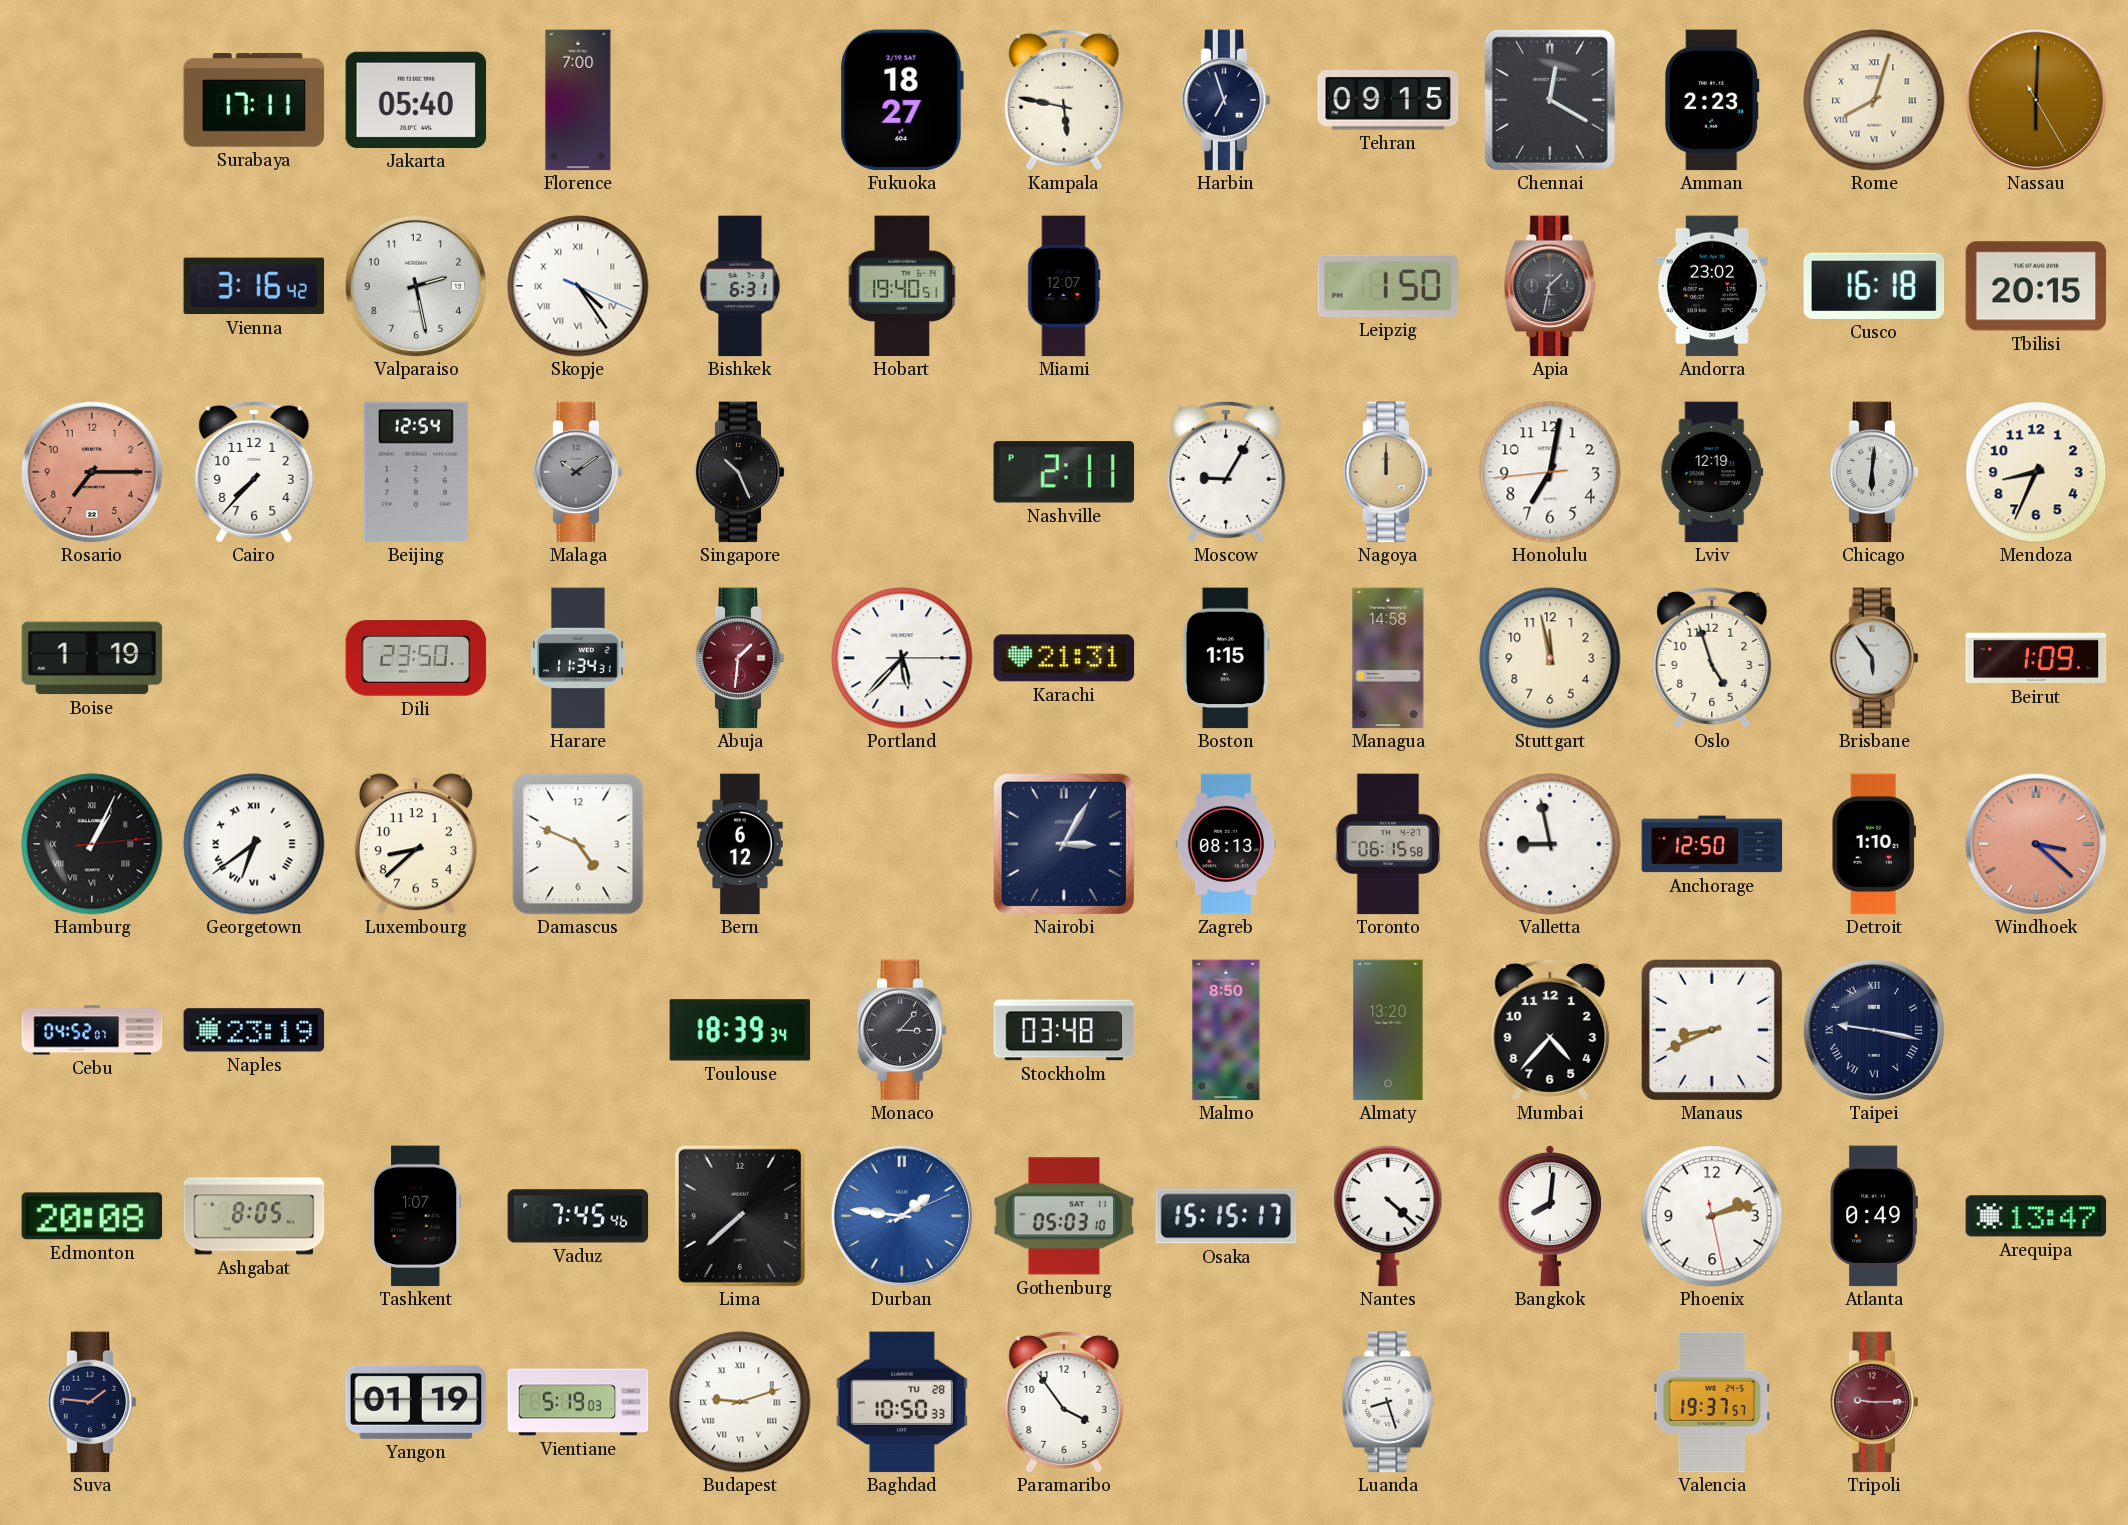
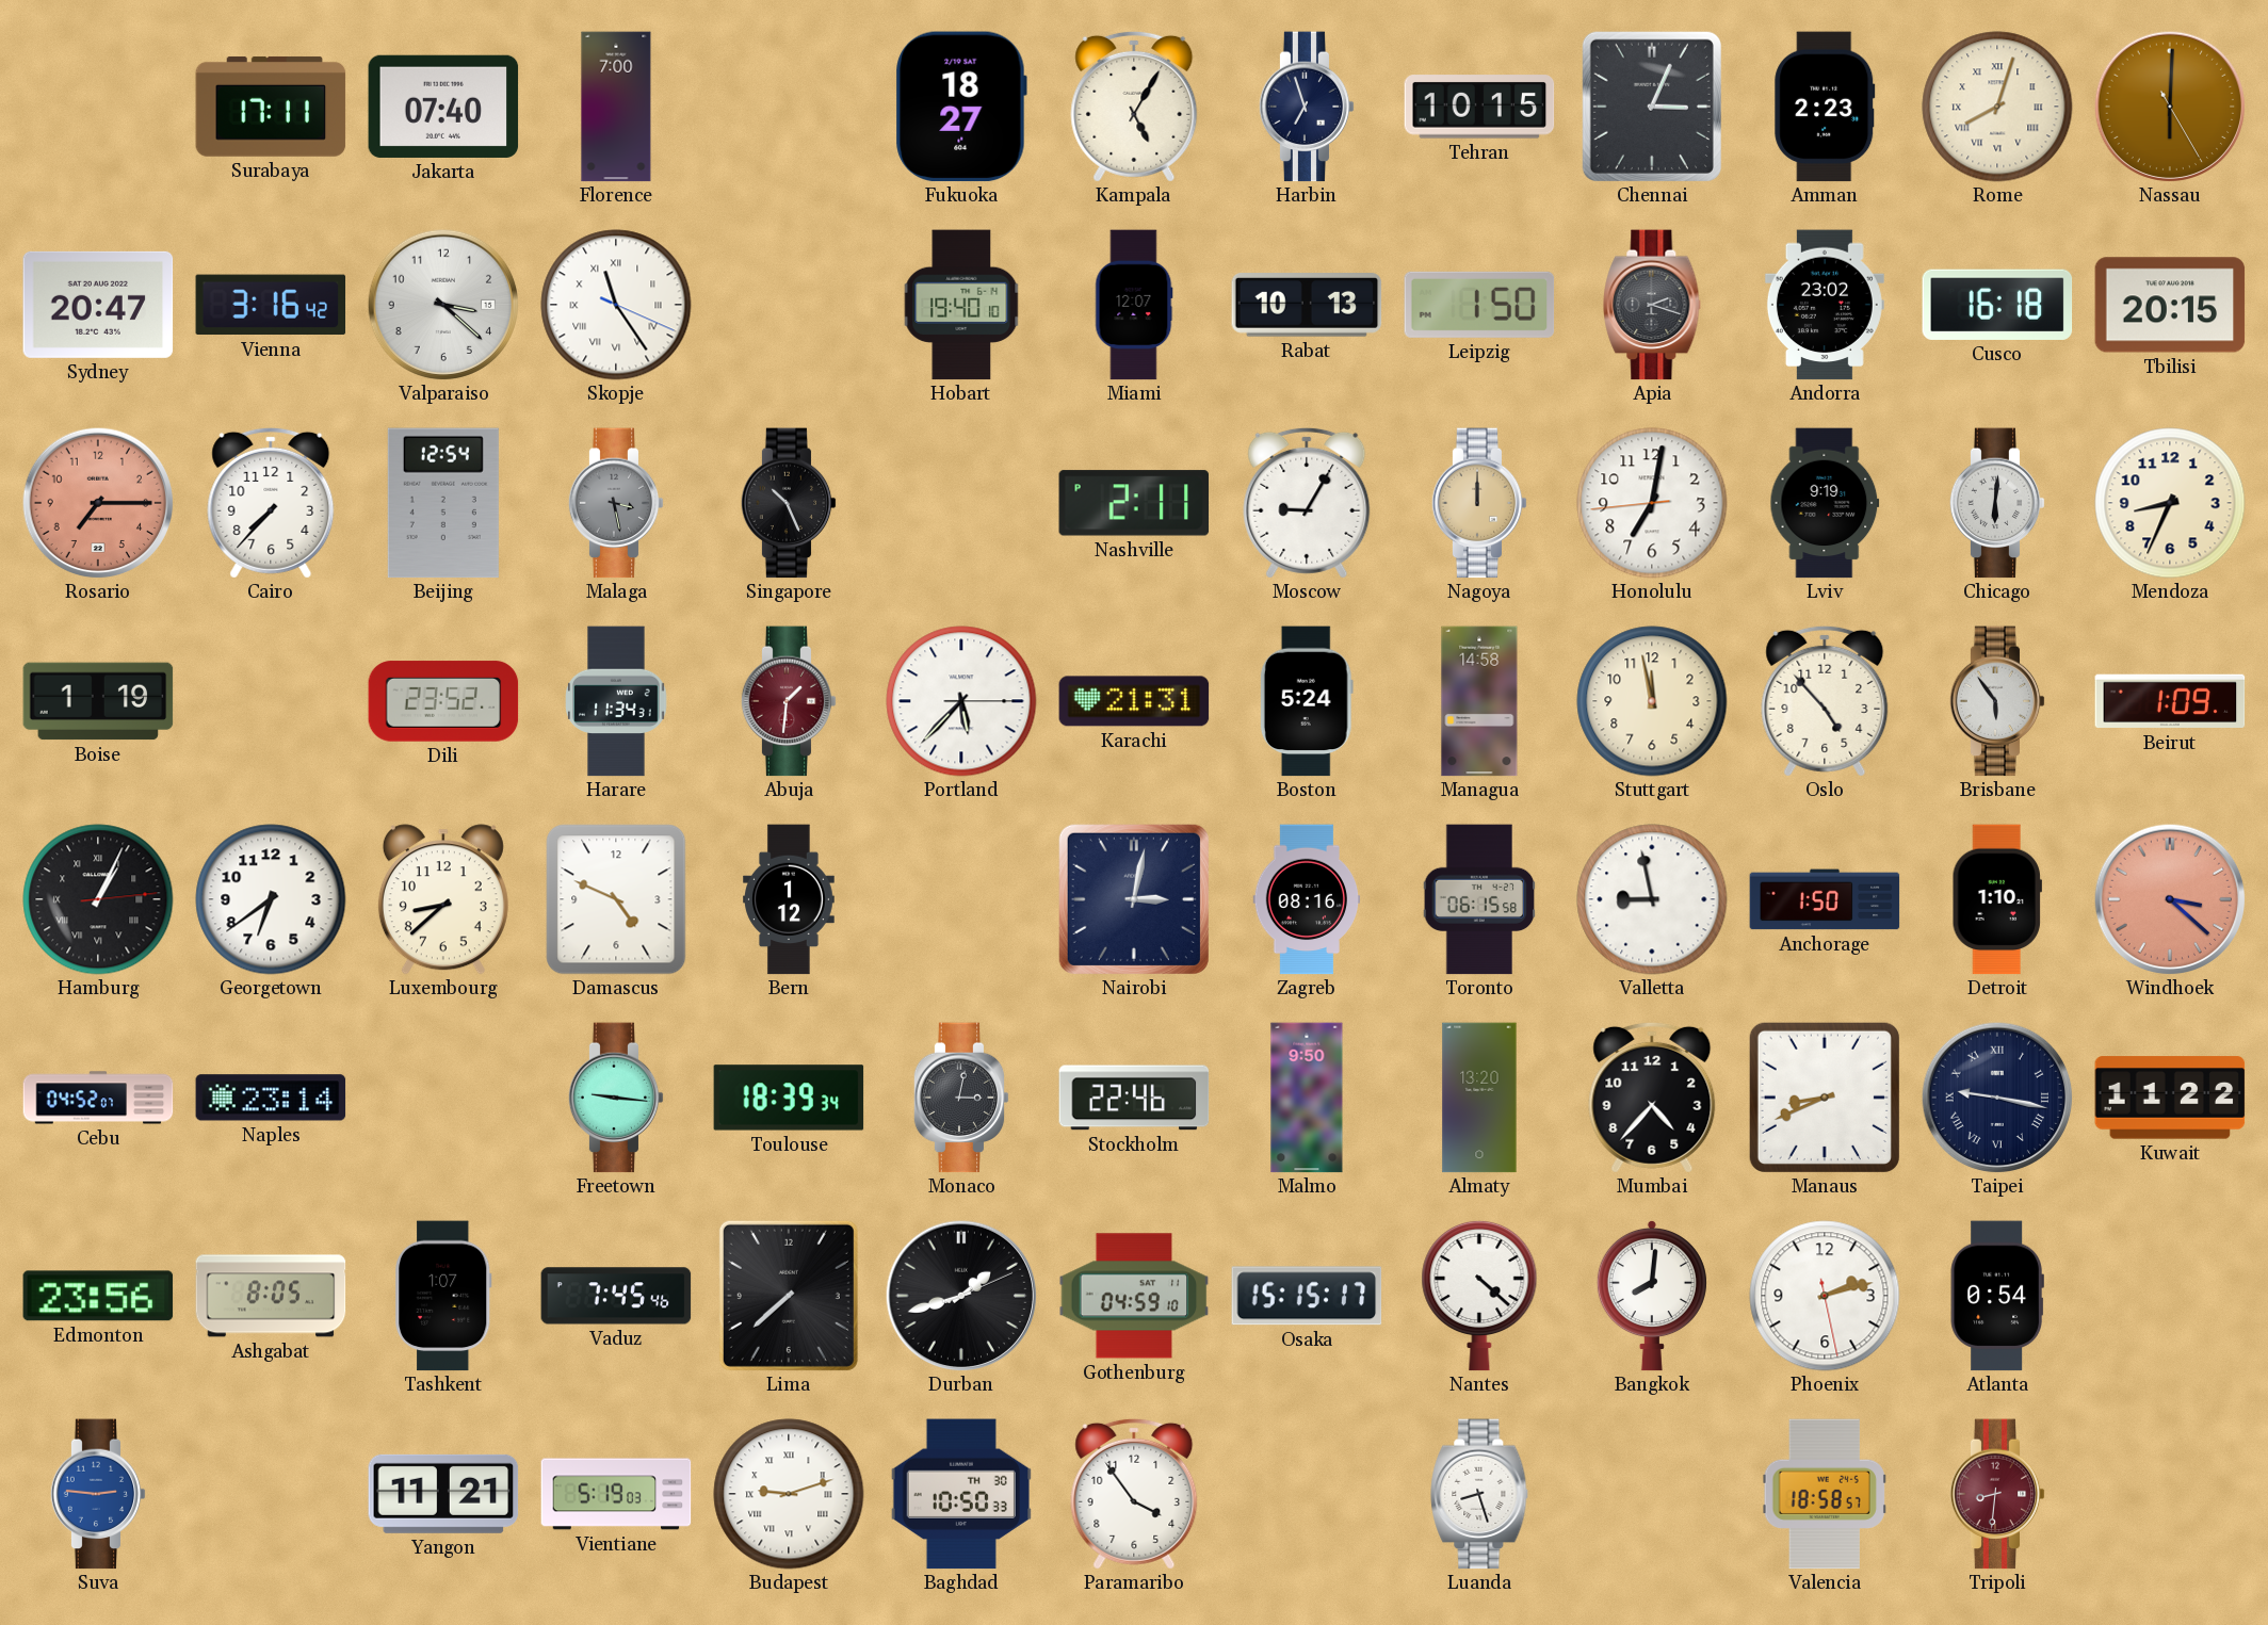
Jakarta: 05:40 -> 07:40
Kampala: 5:47 -> 5:05
Tehran: 09:15 -> 10:15
Chennai: 12:20 -> 3:04
Sydney: none -> 20:47
Valparaiso: 2:28 -> 3:22
Skopje: 4:24 -> 11:24
Bishkek: 6:31 -> none
Hobart: 19:40:51 -> 19:40:10
Rabat: none -> 10:13
Apia: 1:32 -> 2:18
Malaga: 10:09 -> 3:28
Lviv: 12:19 -> 9:19
Dili: 23:50 -> 23:52
Boston: 1:15 -> 5:24
Oslo: 4:57 -> 4:53
Georgetown numerals: Roman -> Arabic
Bern: 6:12 -> 1:12
Nairobi: 3:05 -> 3:02
Zagreb: 08:13 -> 08:16
Anchorage: 12:50 -> 1:50
Naples: 23:19 -> 23:14
Freetown: none -> 9:16
Monaco: 3:07 -> 3:02
Stockholm: 03:48 -> 22:46
Malmo: 8:50 -> 9:50
Kuwait: none -> 11:22
Edmonton: 20:08 -> 23:56
Durban: 1:46 -> 1:42
Durban dial: blue -> black
Gothenburg: 05:03 -> 04:59
Atlanta: 0:49 -> 0:54
Arequipa: 13:47 -> none
Suva: 1:46 -> 2:46
Suva dial: navy -> blue
Yangon: 01:19 -> 11:21
Baghdad date: TU 28 -> TH 30
Valencia: 19:37 -> 18:58
Tripoli: 9:15 -> 8:31
